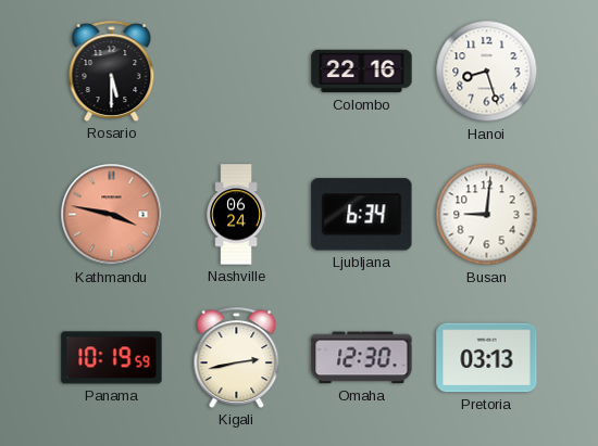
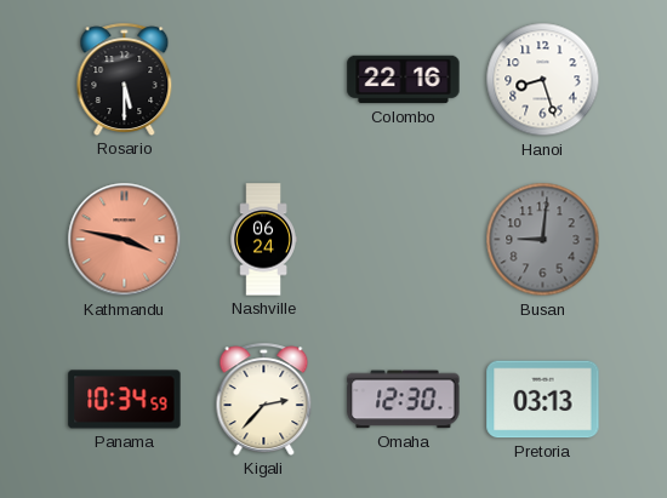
Ljubljana: 6:34 -> none
Busan dial: white -> grey
Panama: 10:19 -> 10:34
Kigali: 2:43 -> 2:37
